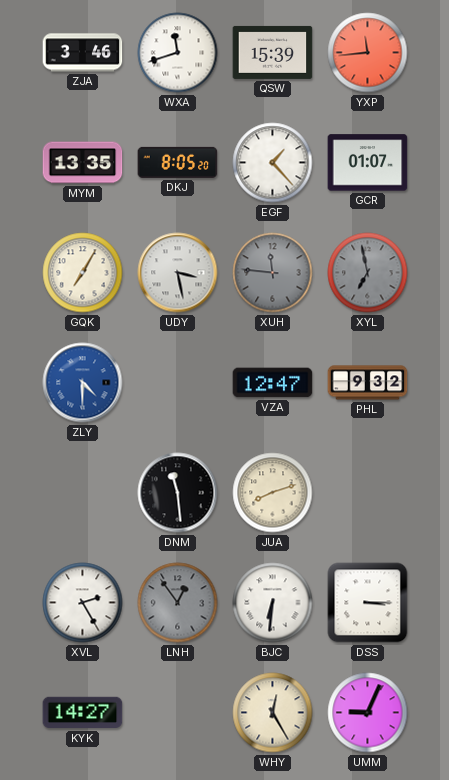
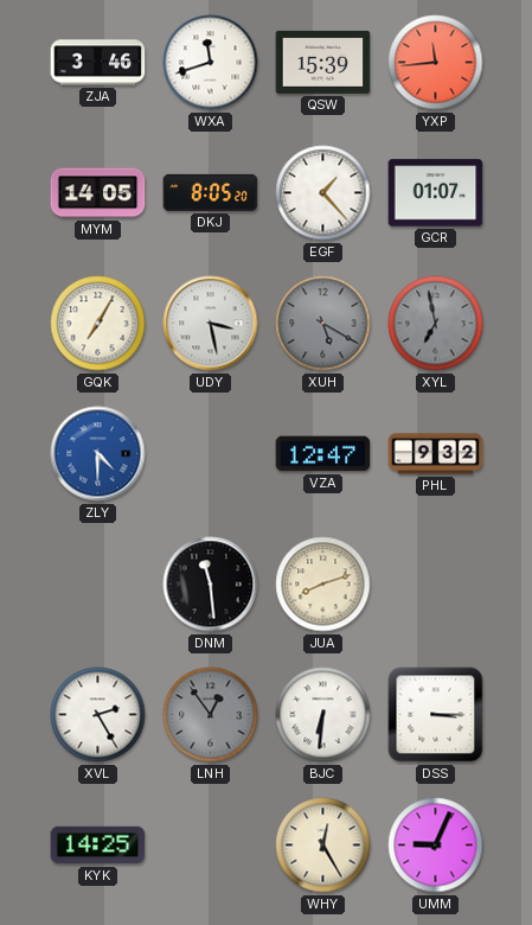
MYM: 13:35 -> 14:05
XUH: 11:46 -> 5:20
KYK: 14:27 -> 14:25
